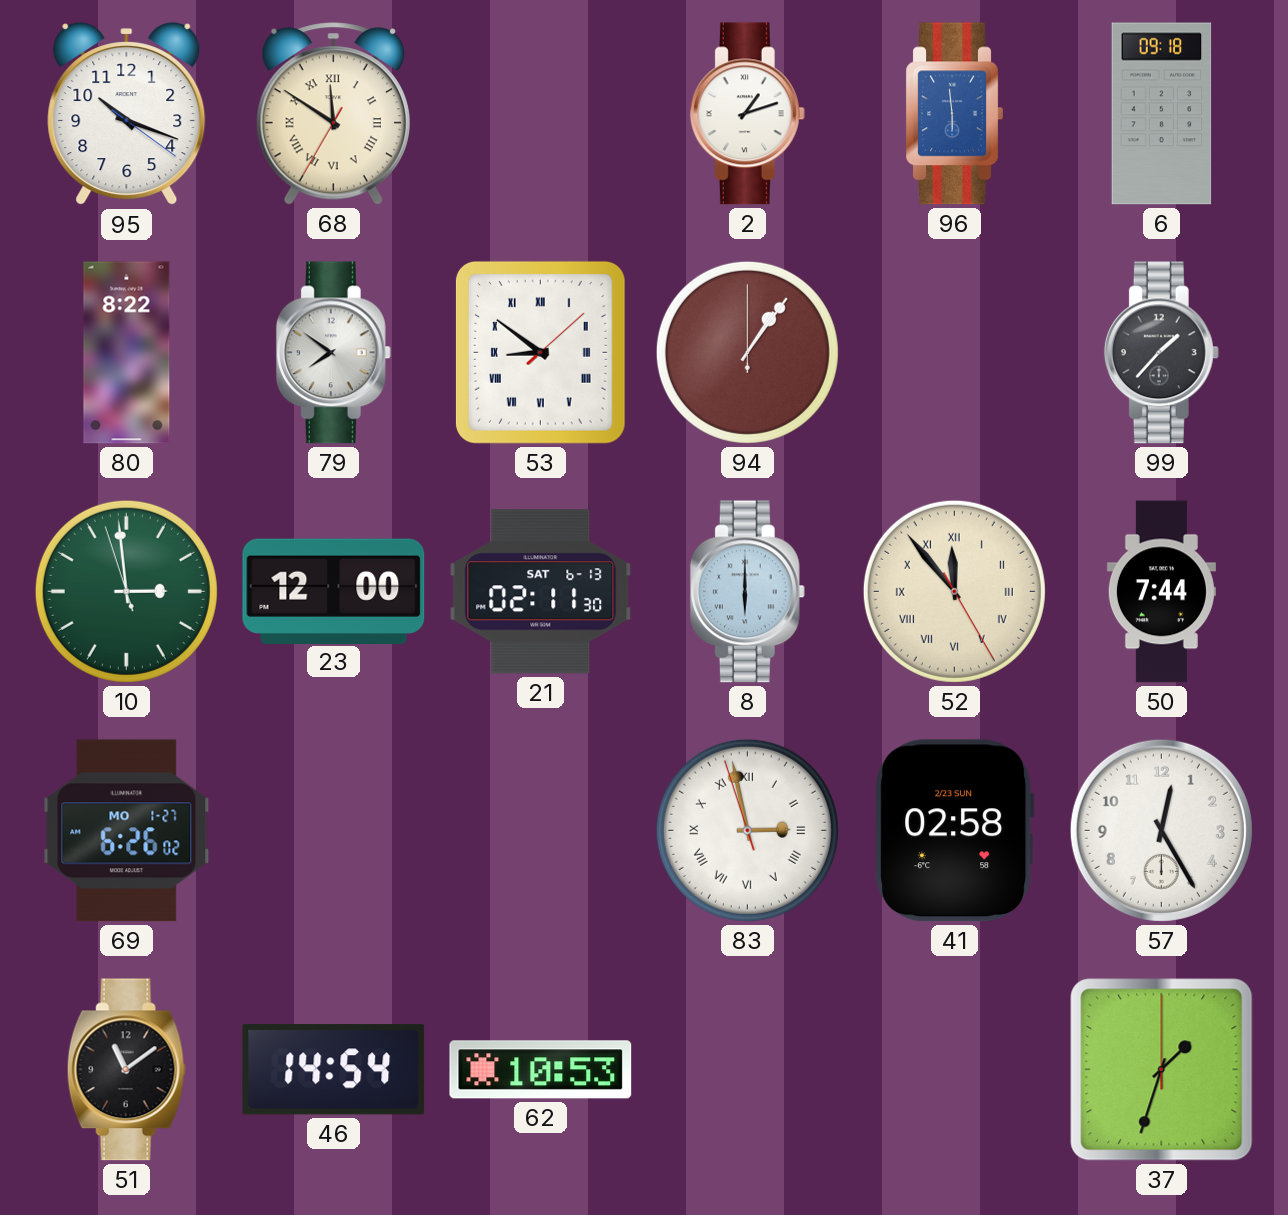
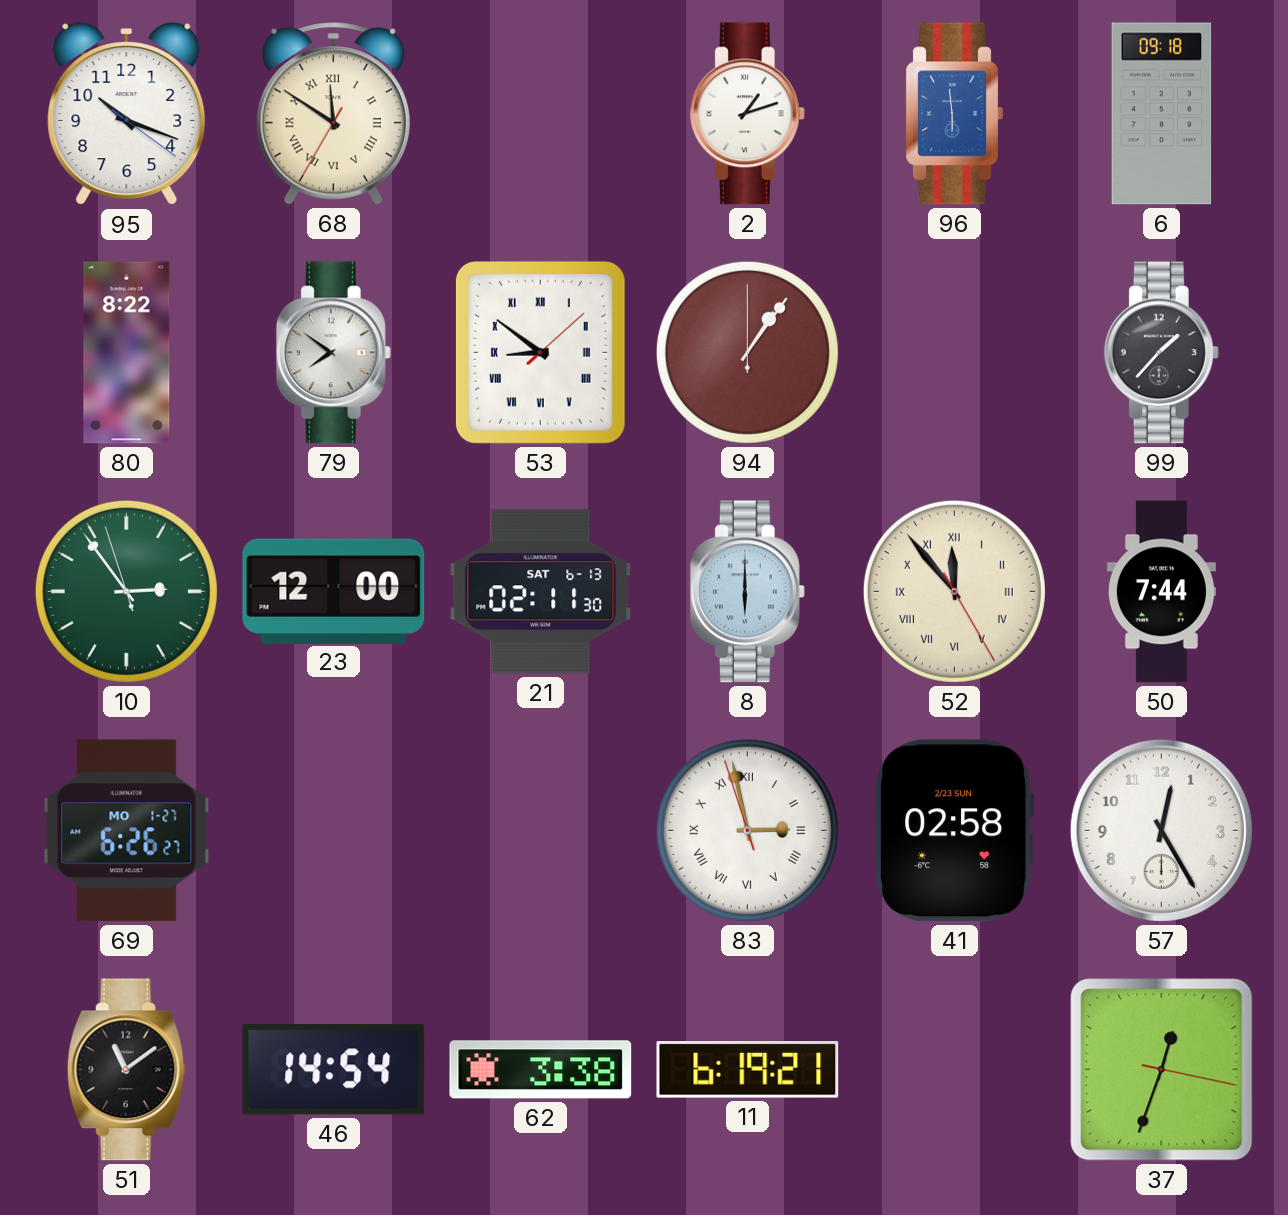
10: 2:58 -> 2:53
69: 6:26:02 -> 6:26:27
62: 10:53 -> 3:38
11: none -> 6:19
37: 1:33 -> 12:33
